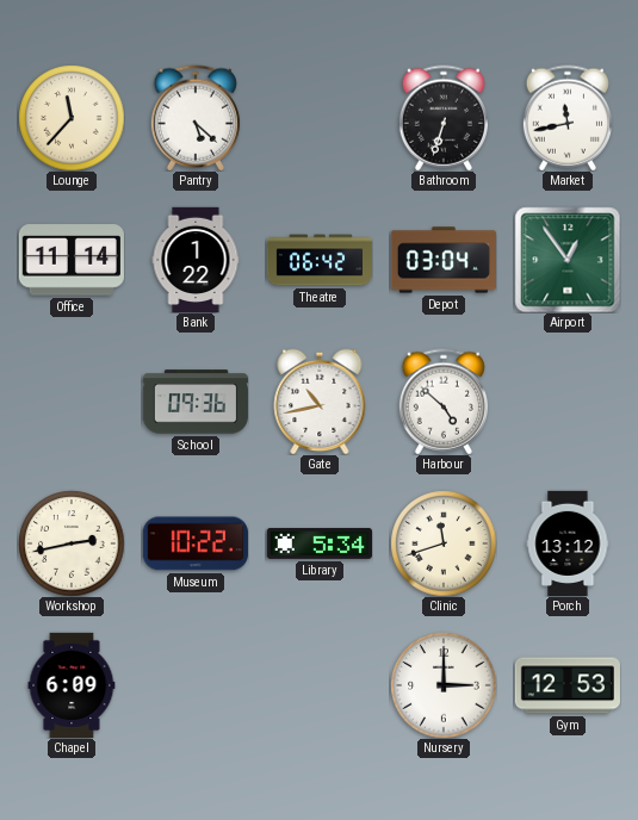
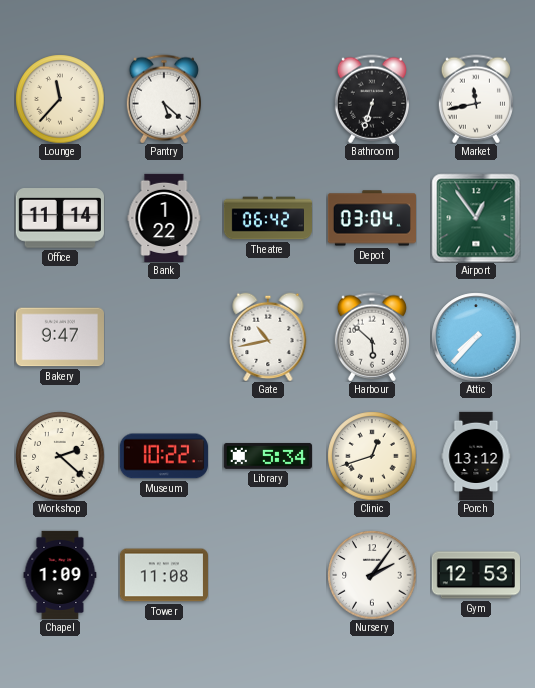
Bakery: none -> 9:47
School: 09:36 -> none
Harbour: 4:52 -> 5:52
Attic: none -> 7:37
Workshop: 2:43 -> 2:22
Clinic: 11:42 -> 12:42
Chapel: 6:09 -> 1:09
Tower: none -> 11:08
Nursery: 3:00 -> 2:06
